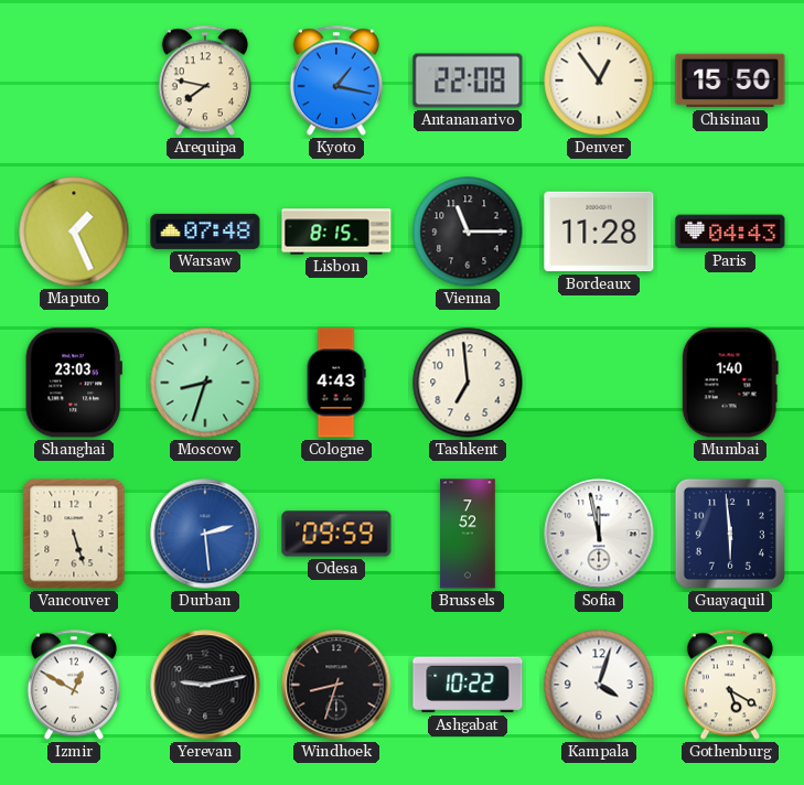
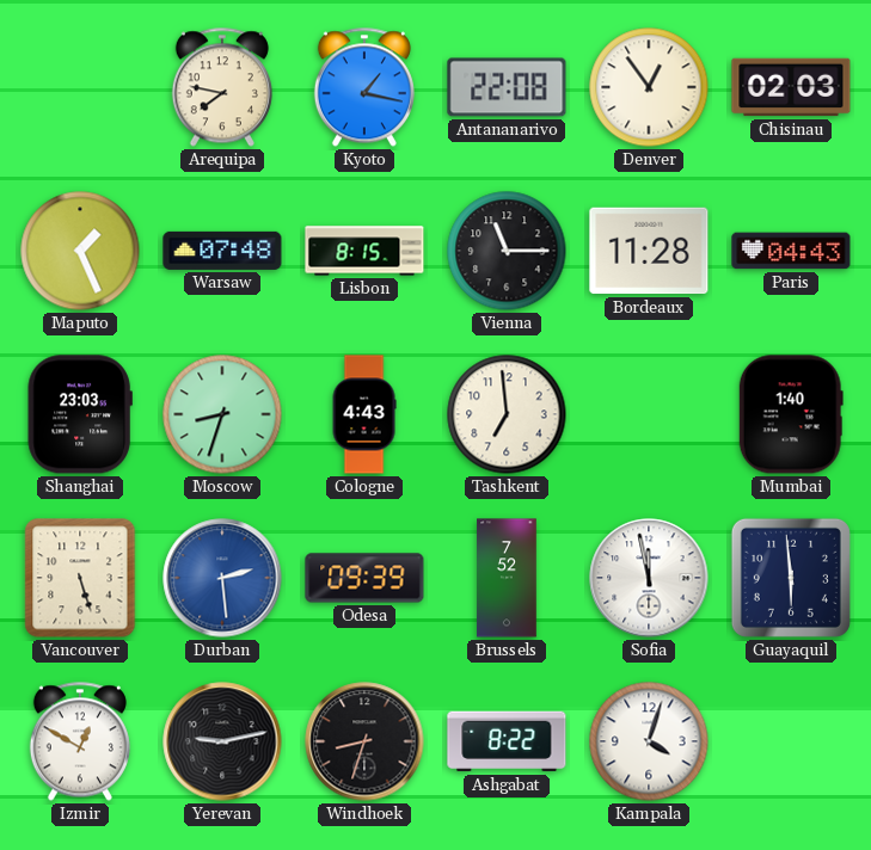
Chisinau: 15:50 -> 02:03
Odesa: 09:59 -> 09:39
Ashgabat: 10:22 -> 8:22
Gothenburg: 5:20 -> none
